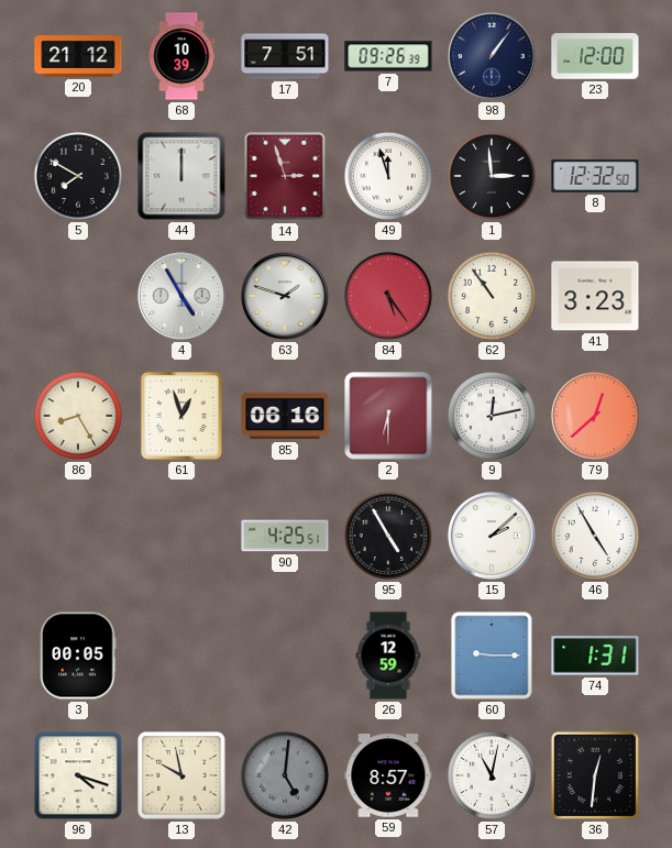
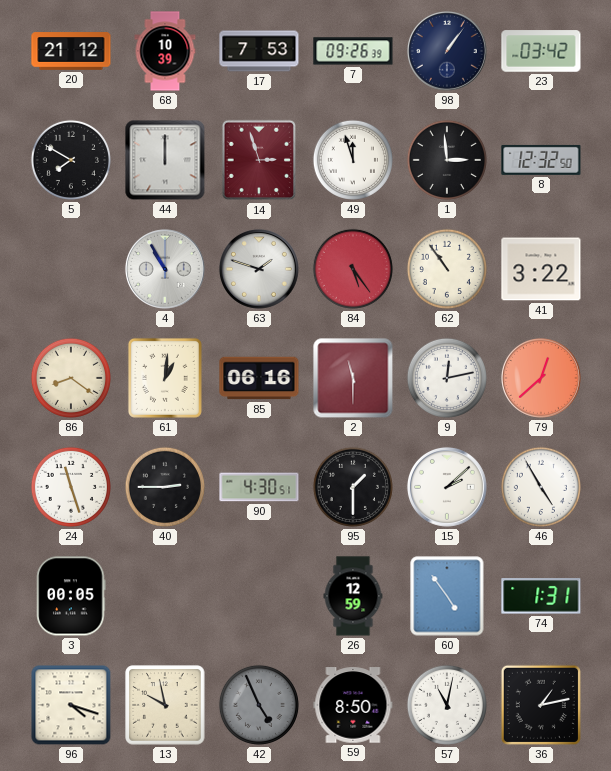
17: 7:51 -> 7:53
23: 12:00 -> 03:42
4: 4:55 -> 10:55
41: 3:23 -> 3:22
86: 8:25 -> 8:21
61: 12:57 -> 1:01
2: 6:30 -> 11:30
24: none -> 11:27
40: none -> 2:45
90: 4:25 -> 4:30
95: 4:55 -> 1:30
60: 9:15 -> 4:54
42: 5:01 -> 4:56
59: 8:57 -> 8:50
36: 12:31 -> 1:13
